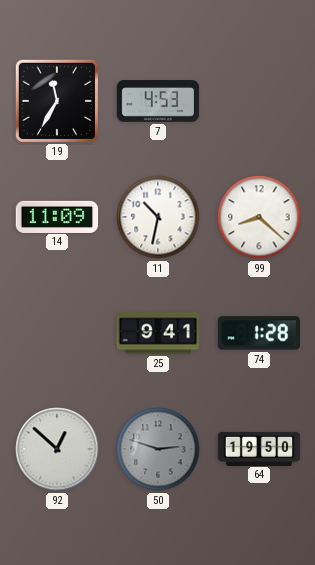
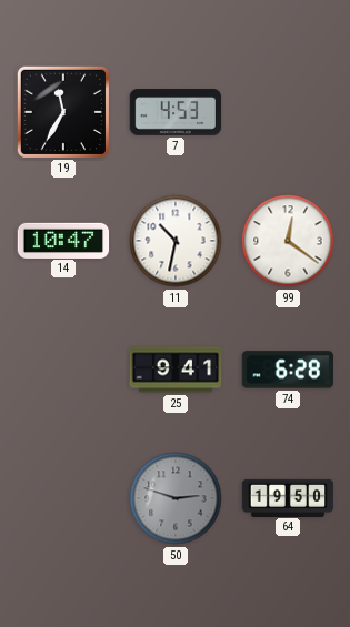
14: 11:09 -> 10:47
99: 8:22 -> 12:21
74: 1:28 -> 6:28
92: 12:52 -> none
